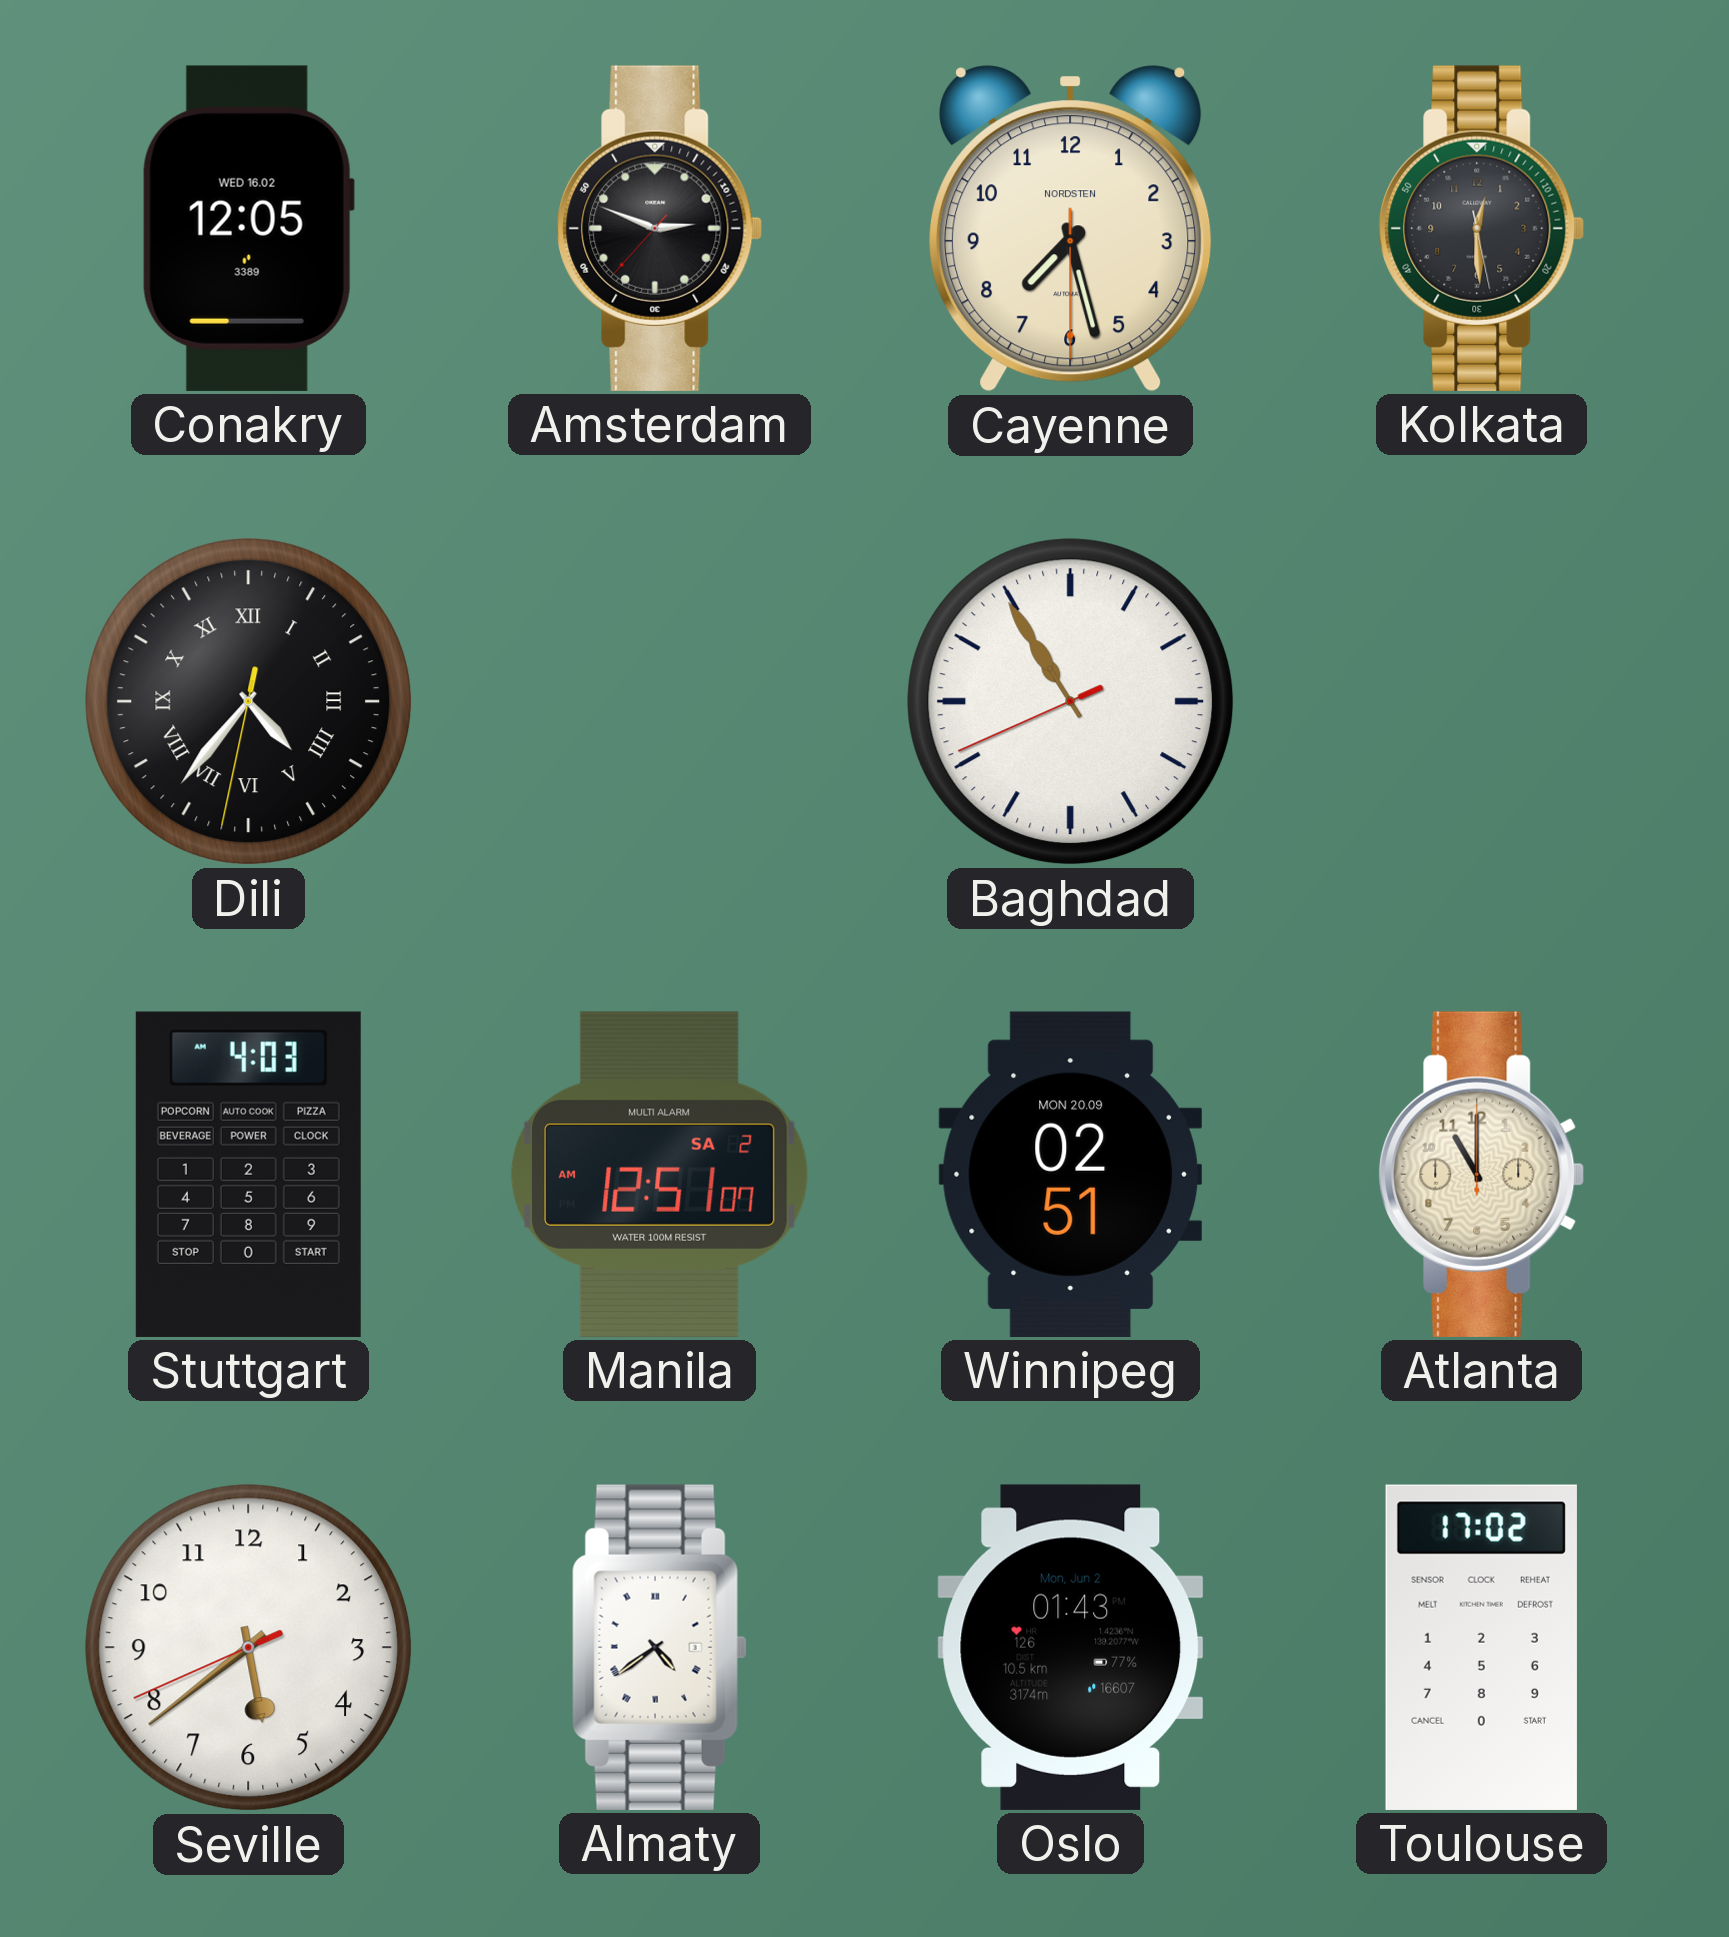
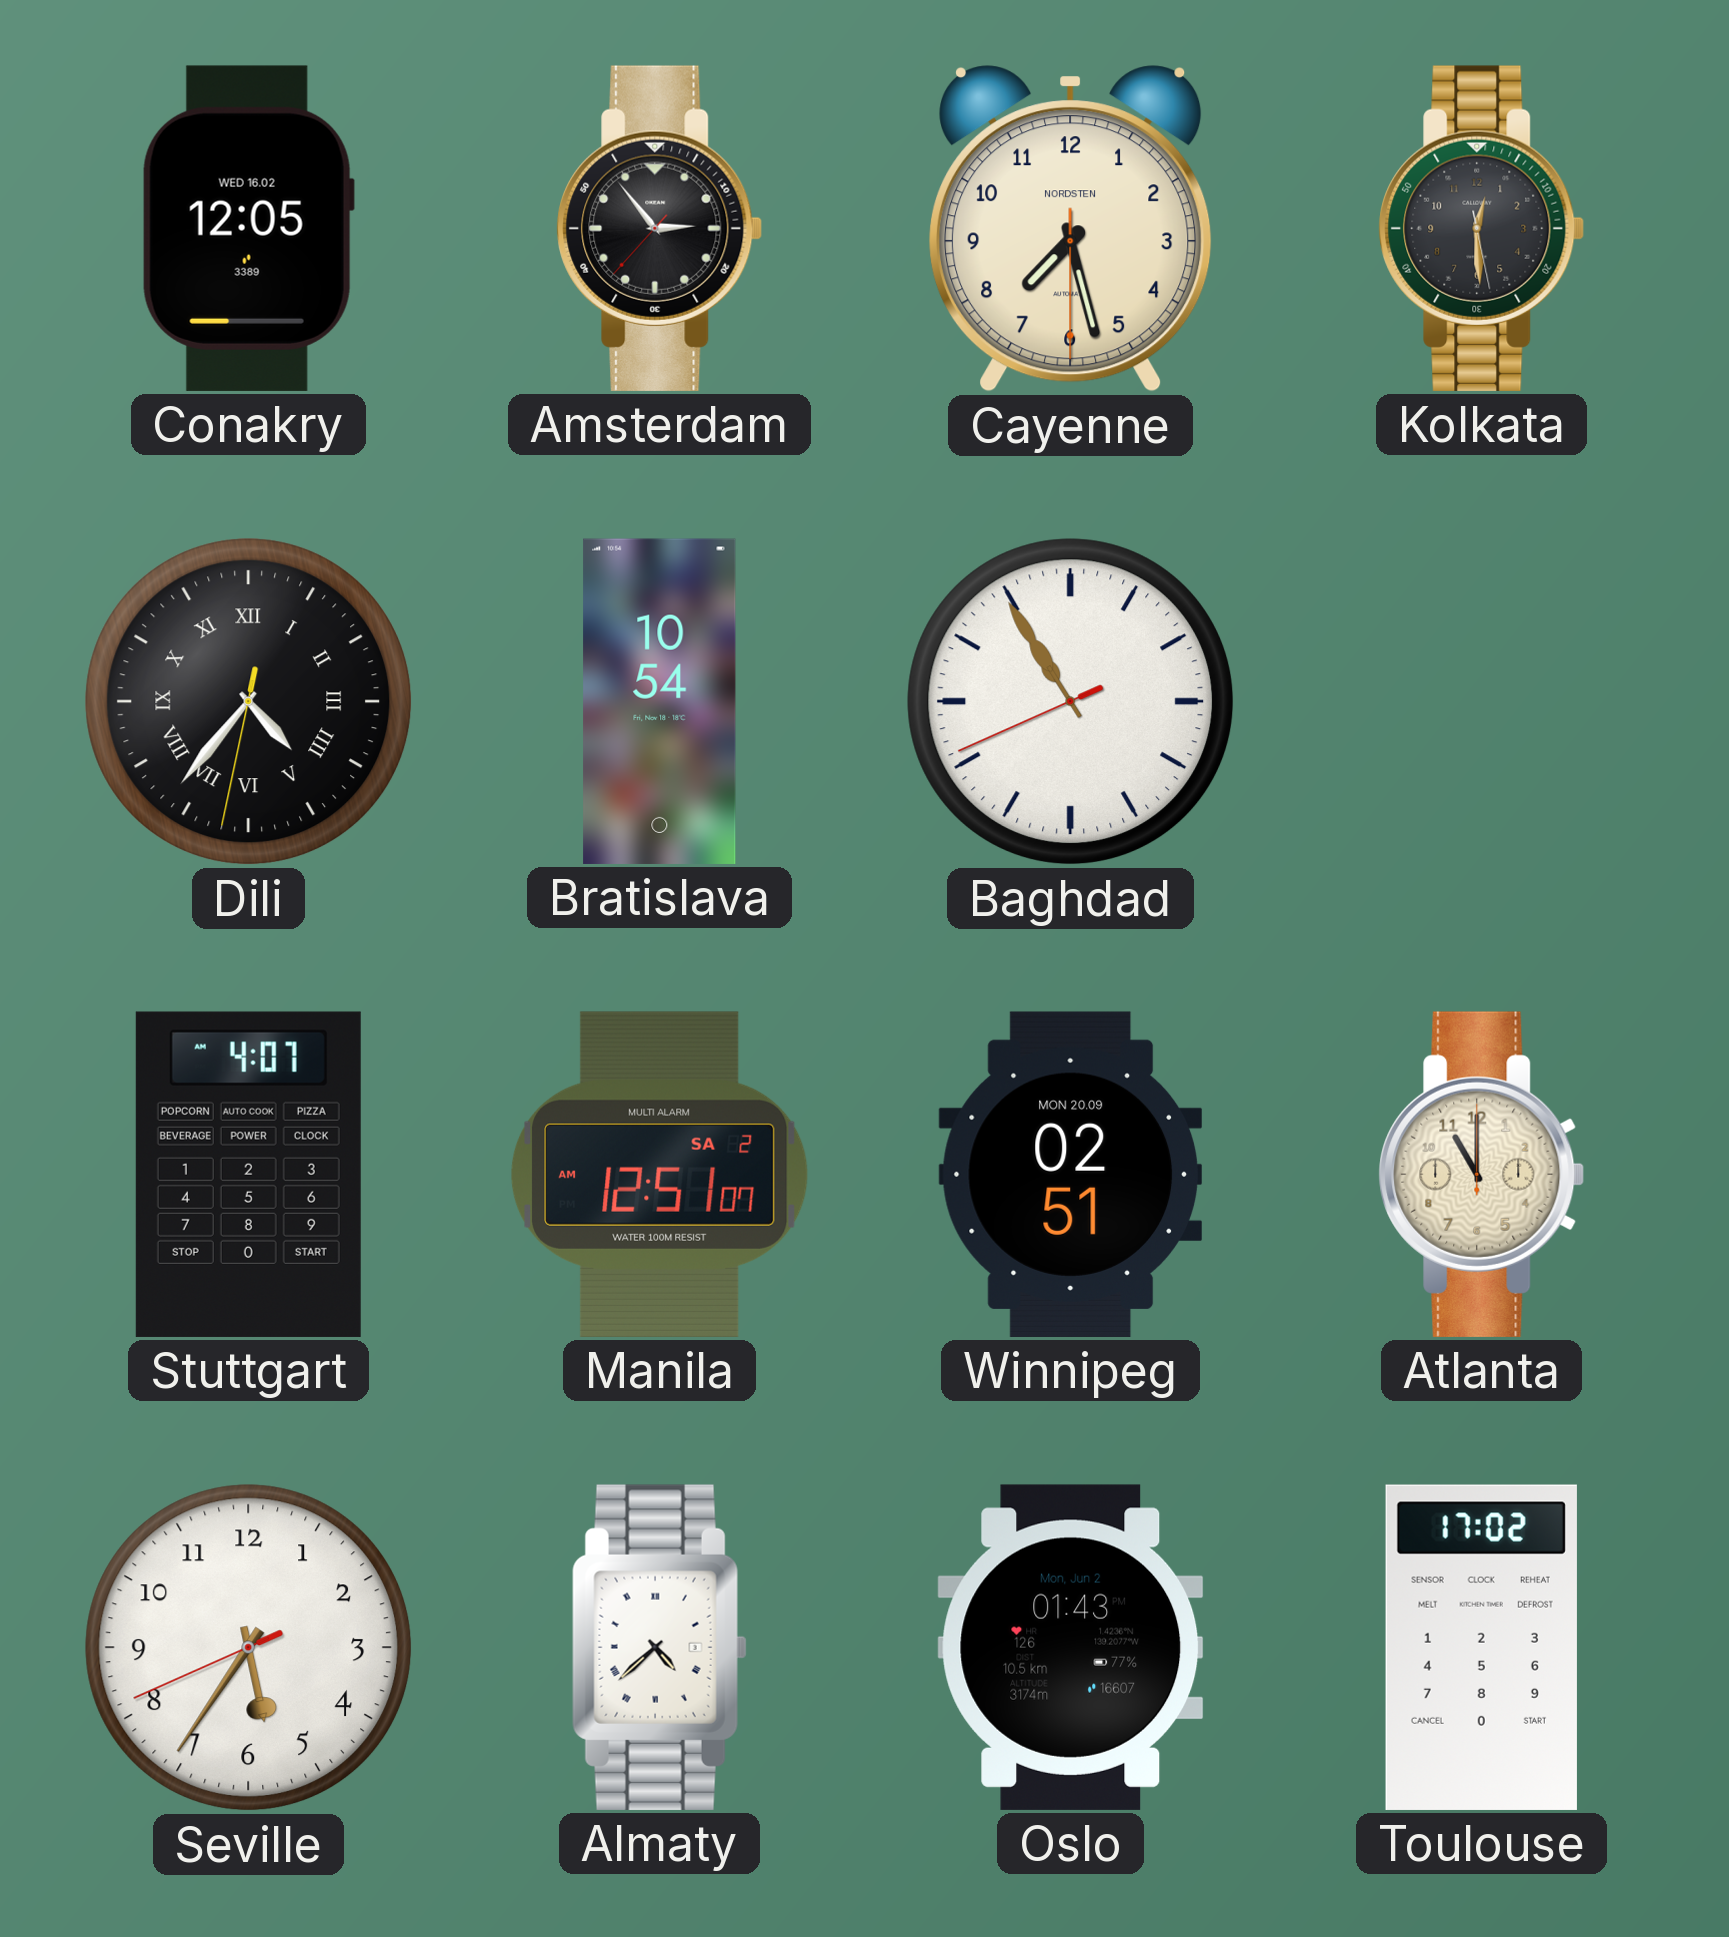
Amsterdam: 2:48 -> 2:53
Bratislava: none -> 10:54
Stuttgart: 4:03 -> 4:07
Seville: 5:38 -> 5:35
Almaty: 4:39 -> 4:38
